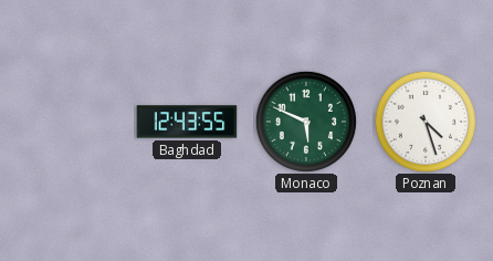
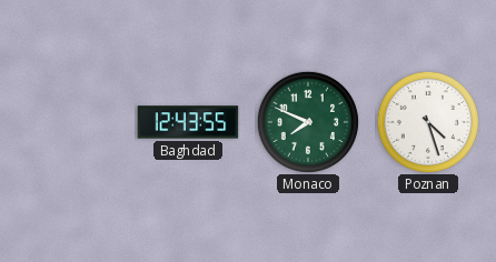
Monaco: 5:49 -> 7:49
